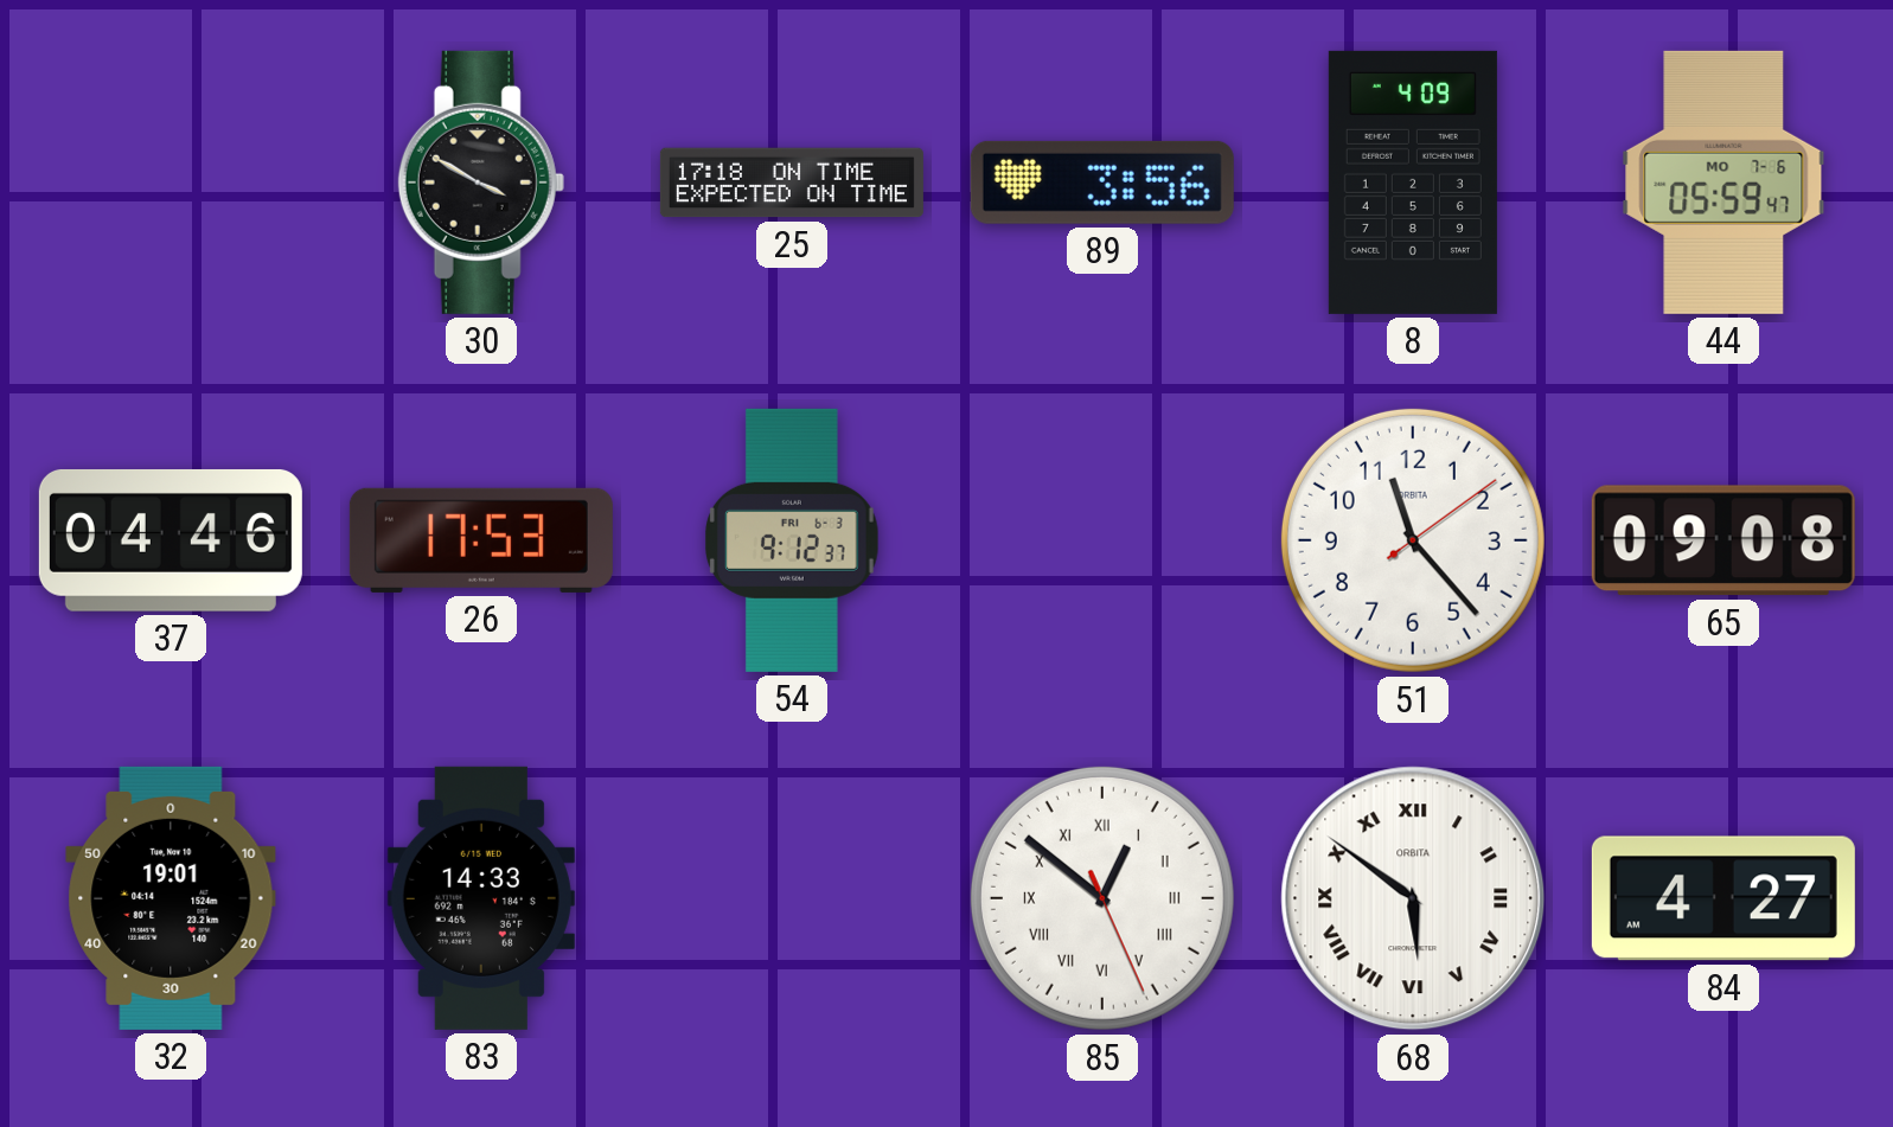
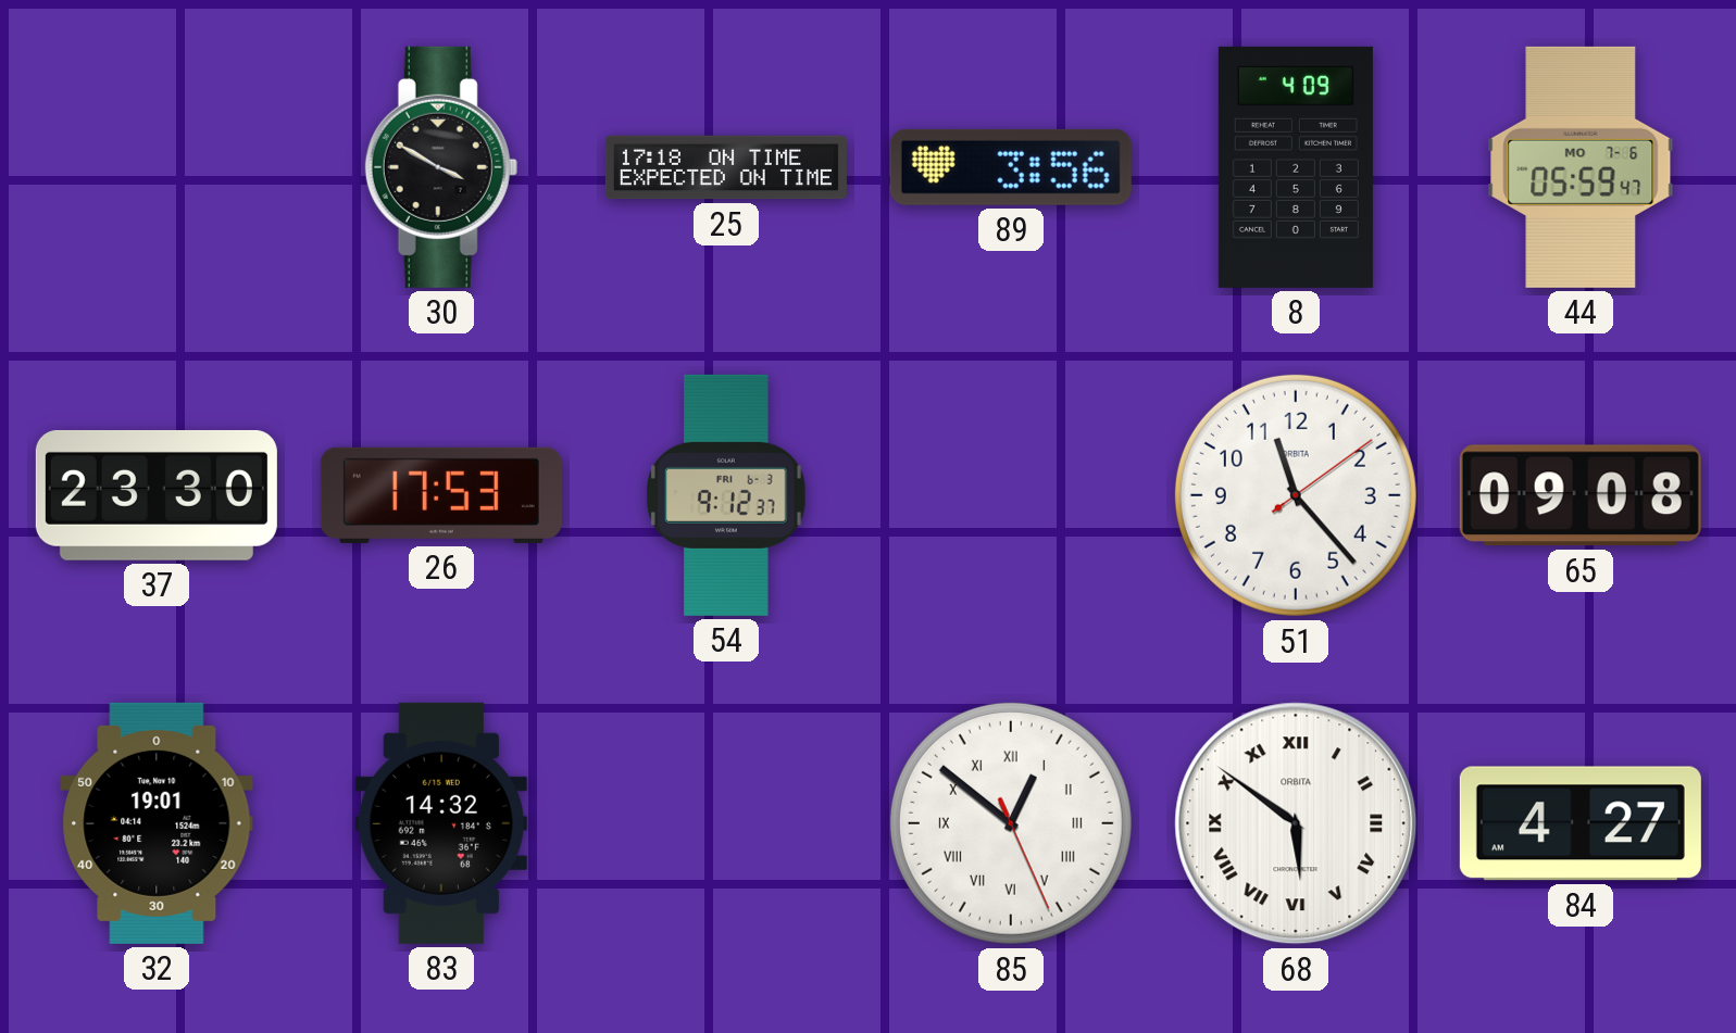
37: 04:46 -> 23:30
83: 14:33 -> 14:32
